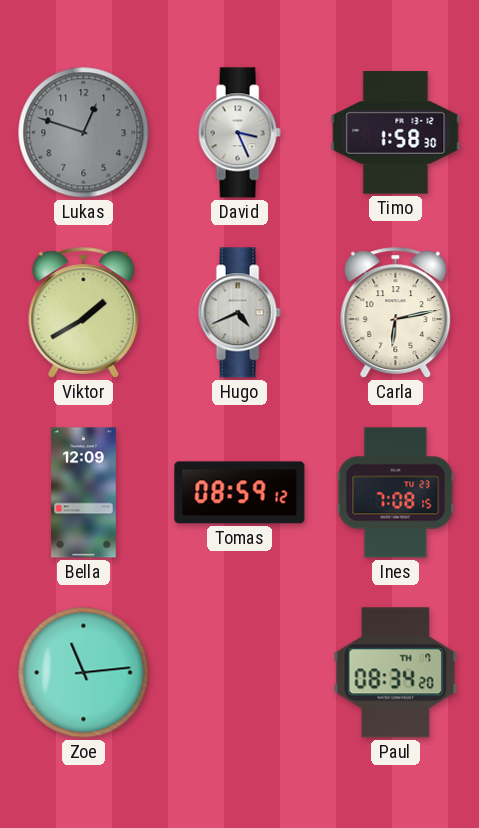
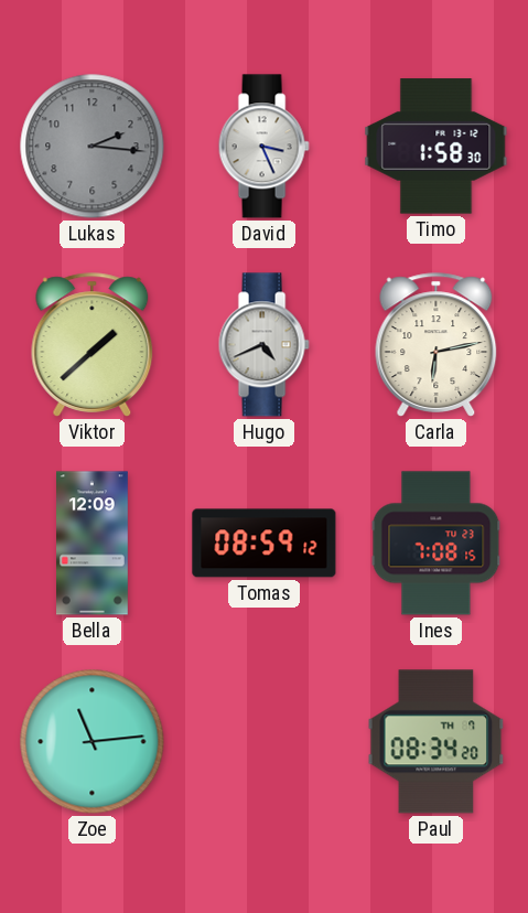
Lukas: 12:48 -> 2:16
Viktor: 1:40 -> 1:38
